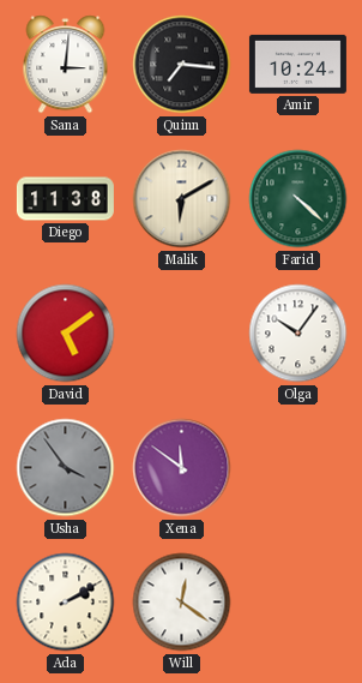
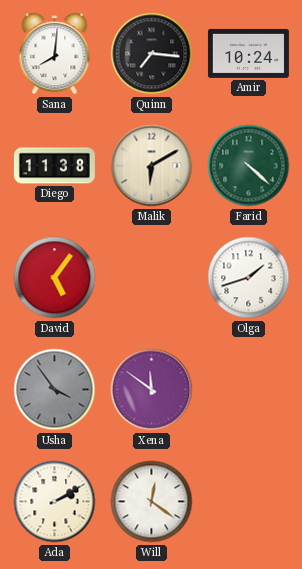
Sana: 3:01 -> 8:01
David: 5:09 -> 5:06
Olga: 10:06 -> 1:42
